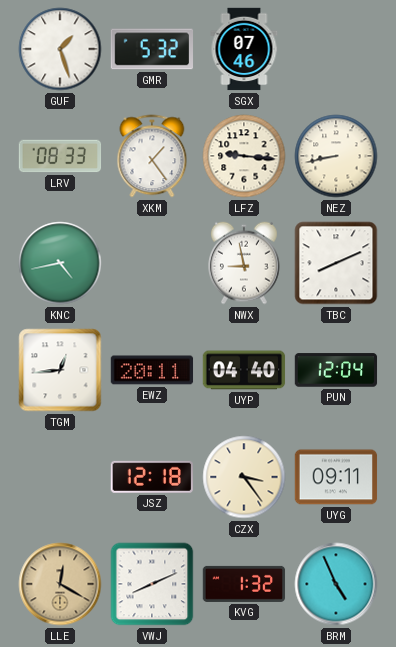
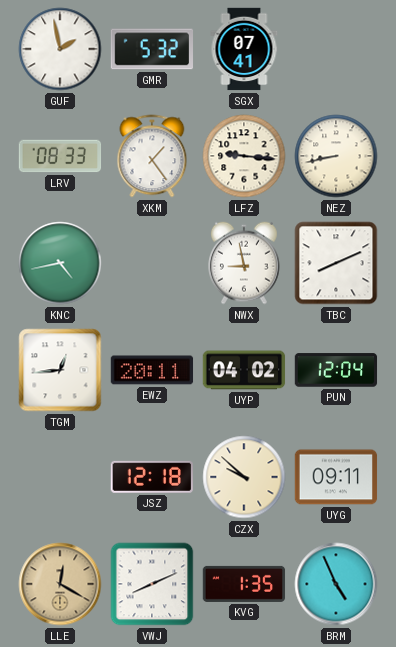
GUF: 1:27 -> 1:58
SGX: 07:46 -> 07:41
UYP: 04:40 -> 04:02
CZX: 3:24 -> 9:52
KVG: 1:32 -> 1:35
